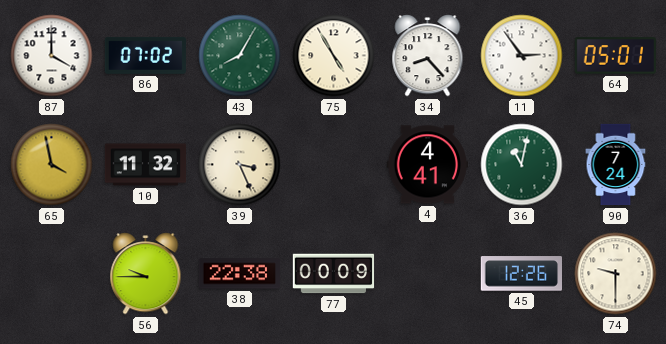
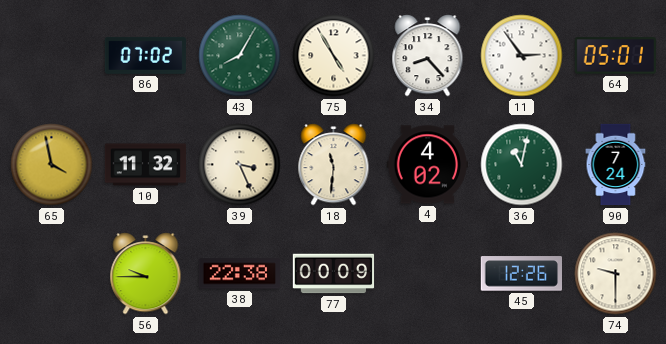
87: 4:00 -> none
18: none -> 11:31
4: 4:41 -> 4:02
